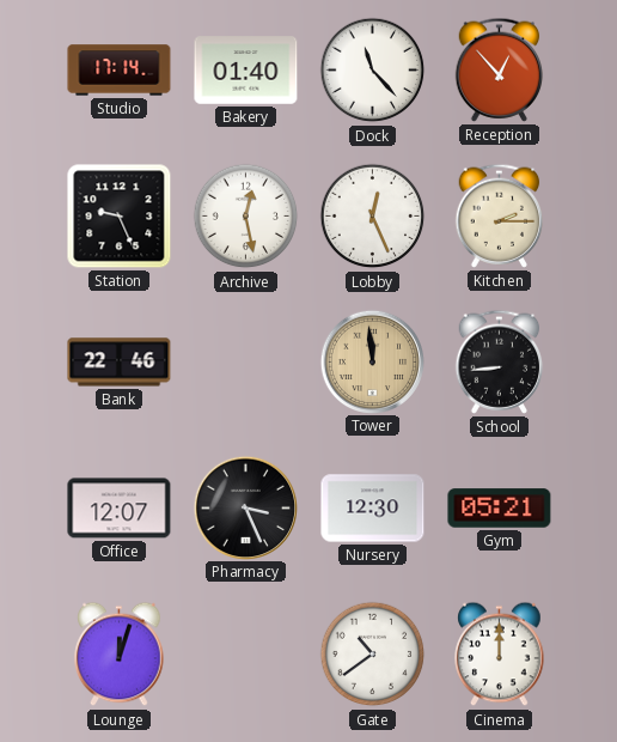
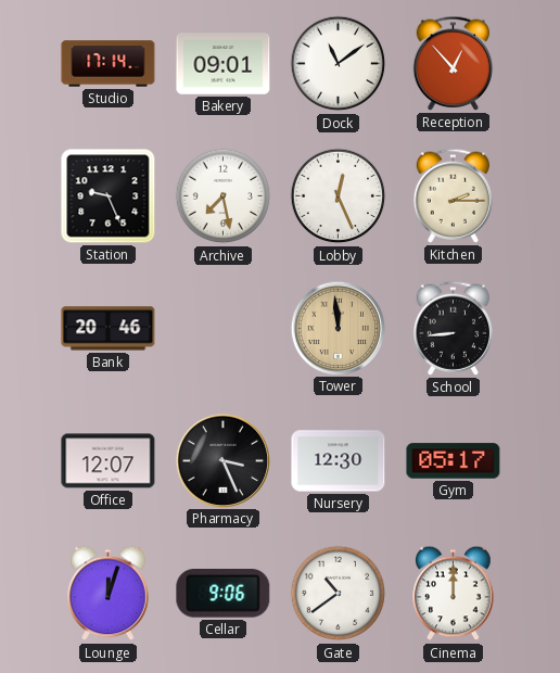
Bakery: 01:40 -> 09:01
Dock: 11:23 -> 11:09
Archive: 12:28 -> 7:28
Bank: 22:46 -> 20:46
Gym: 05:21 -> 05:17
Cellar: none -> 9:06
